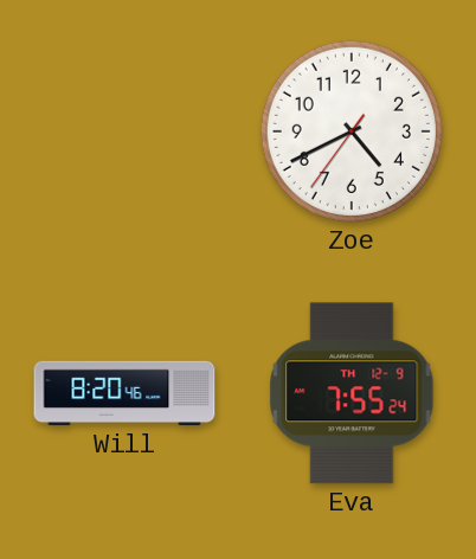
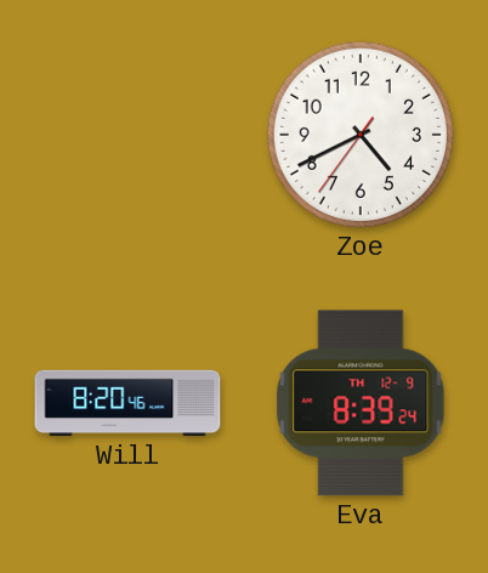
Eva: 7:55 -> 8:39
